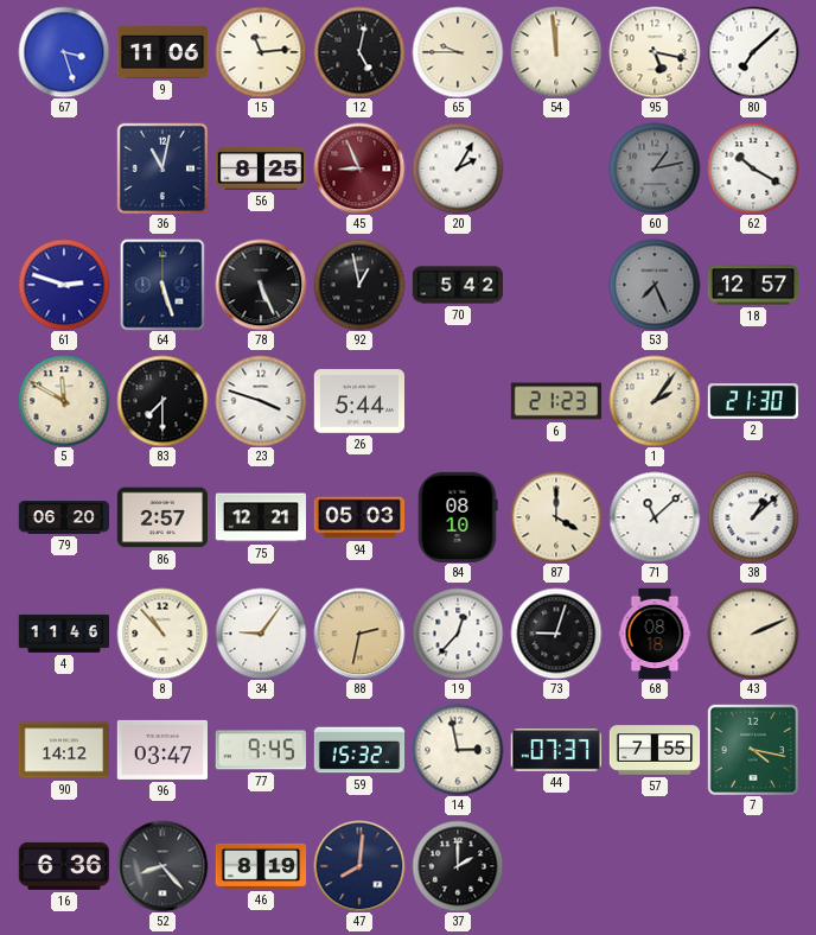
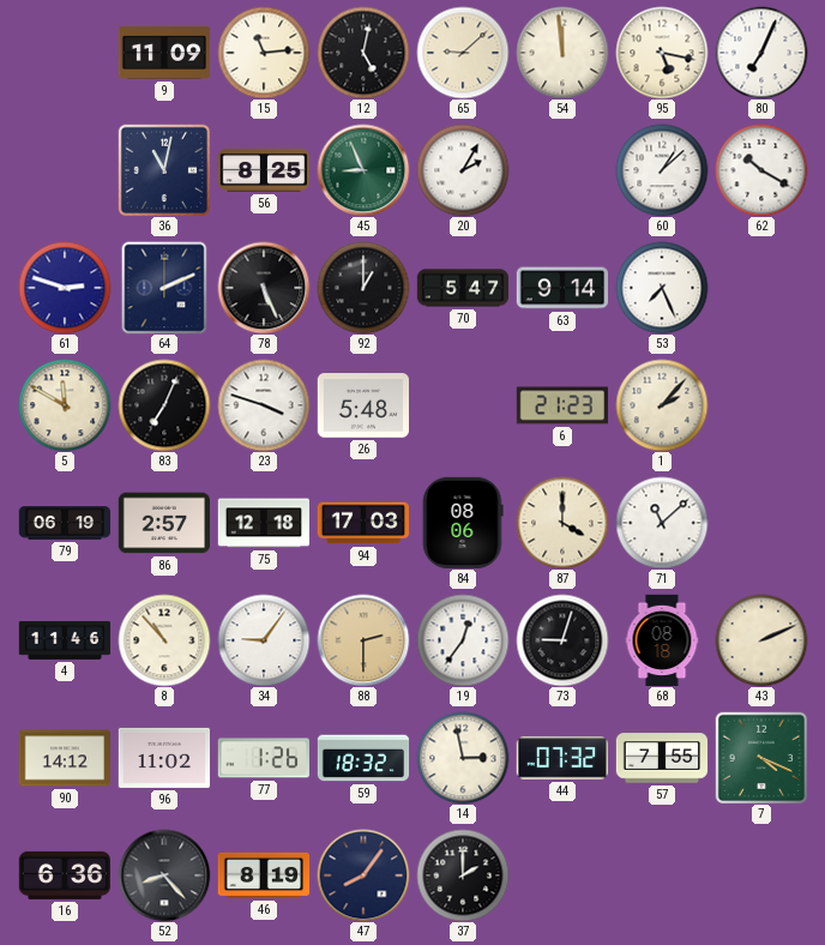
67: 3:27 -> none
9: 11:06 -> 11:09
65: 9:45 -> 9:08
80: 7:08 -> 7:04
45 dial: burgundy -> green
60: 1:13 -> 1:08
60 dial: grey -> white
64: 5:27 -> 2:11
92: 12:58 -> 1:00
70: 5:42 -> 5:47
63: none -> 9:14
53 dial: grey -> white
18: 12:57 -> none
83: 7:30 -> 7:04
26: 5:44 -> 5:48
1: 2:06 -> 2:07
2: 21:30 -> none
79: 06:20 -> 06:19
75: 12:21 -> 12:18
94: 05:03 -> 17:03
84: 08:10 -> 08:06
38: 1:08 -> none
88: 2:32 -> 2:30
19: 12:37 -> 12:36
96: 03:47 -> 11:02
77: 9:45 -> 1:26
59: 15:32 -> 18:32
44: 07:37 -> 07:32
7: 4:17 -> 4:19
47: 8:01 -> 8:06
